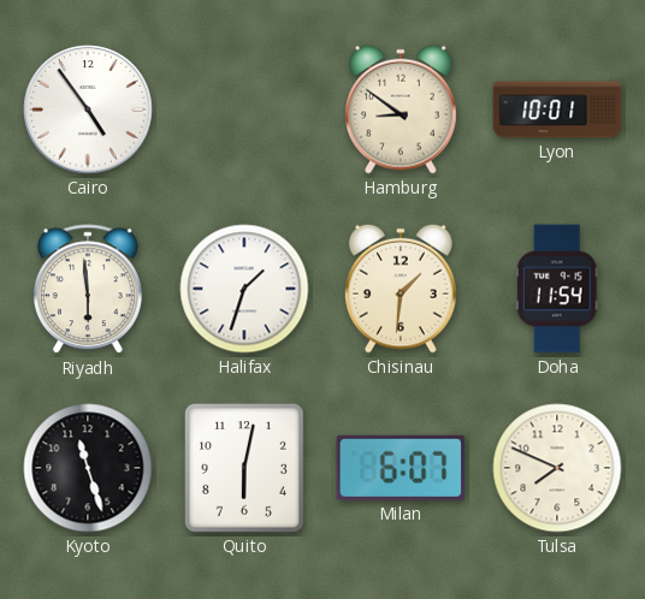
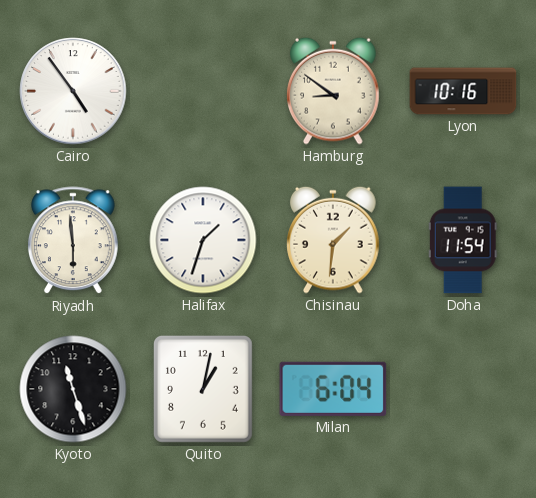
Lyon: 10:01 -> 10:16
Quito: 6:02 -> 1:02
Milan: 6:07 -> 6:04
Tulsa: 7:49 -> none
